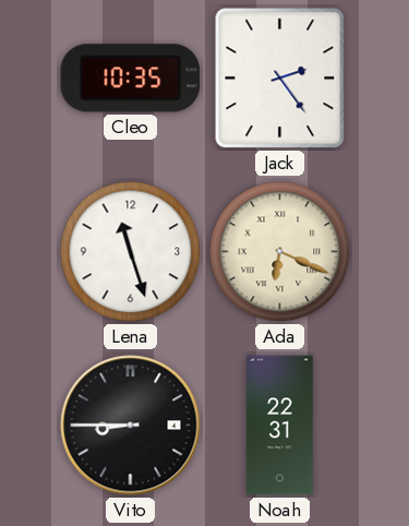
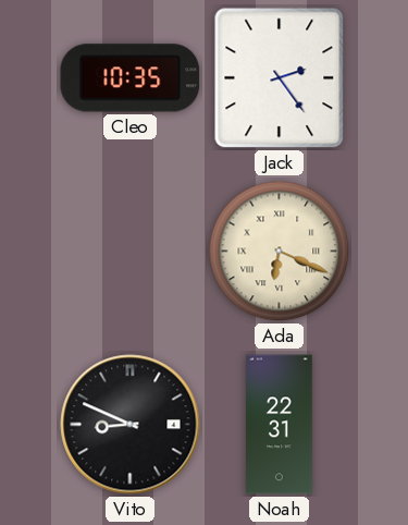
Lena: 11:27 -> none
Vito: 8:45 -> 8:49
